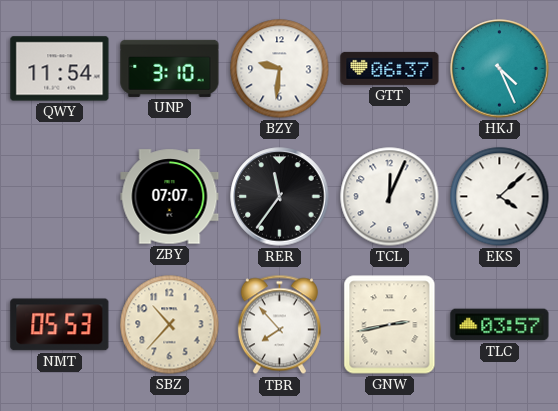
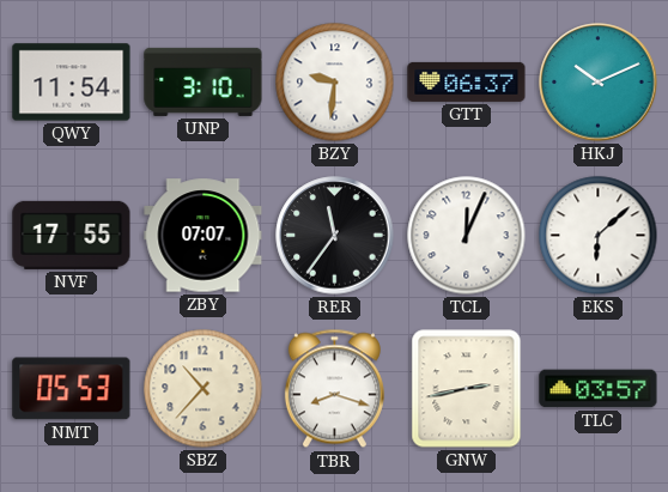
HKJ: 4:26 -> 10:11
NVF: none -> 17:55
EKS: 4:08 -> 6:08
TBR: 7:53 -> 8:18
